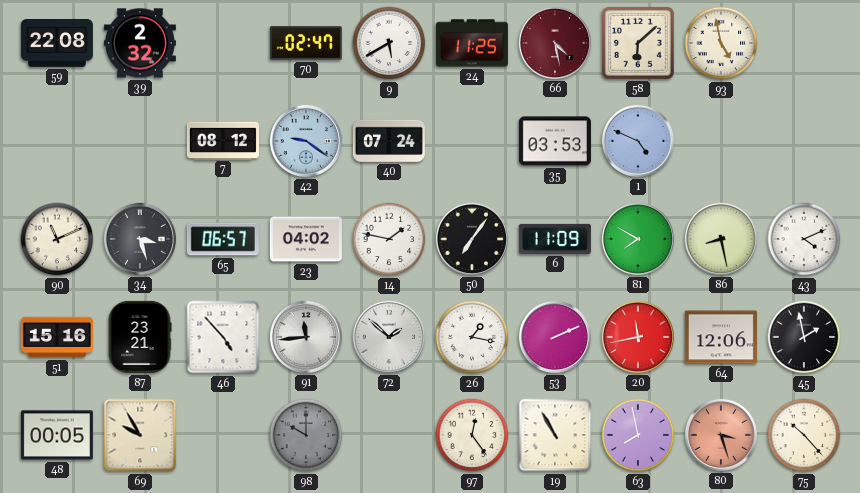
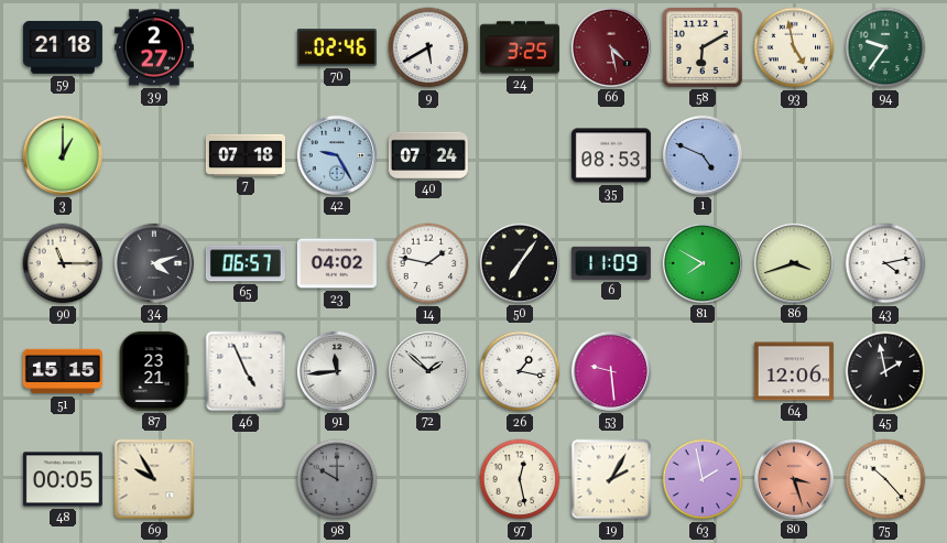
59: 22:08 -> 21:18
39: 2:32 -> 2:27
70: 02:47 -> 02:46
24: 11:25 -> 3:25
58: 6:08 -> 6:10
94: none -> 9:36
3: none -> 1:00
7: 08:12 -> 07:18
42: 9:21 -> 9:25
35: 03:53 -> 08:53
90: 11:11 -> 11:15
34: 3:27 -> 4:12
86: 8:28 -> 3:42
43: 4:11 -> 4:13
51: 15:16 -> 15:15
46: 4:53 -> 4:56
53: 2:11 -> 9:29
20: 11:43 -> none
97: 12:24 -> 12:28
19: 10:55 -> 2:05
63: 7:58 -> 1:58
